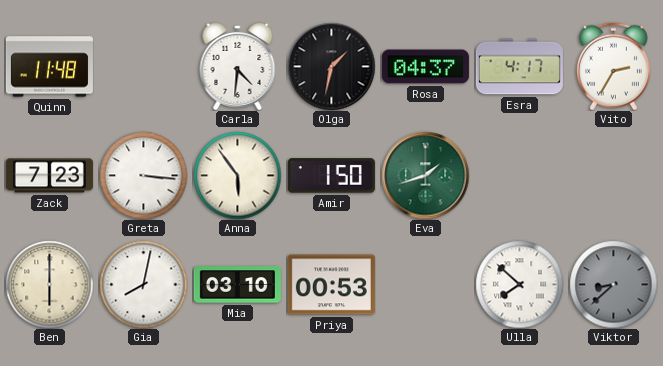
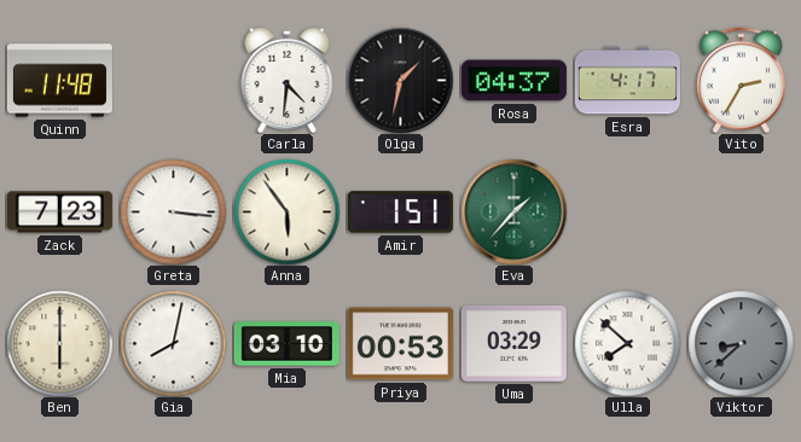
Amir: 1:50 -> 1:51
Eva: 1:42 -> 1:37
Uma: none -> 03:29
